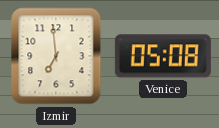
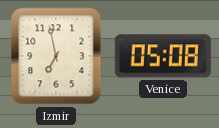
Izmir: 6:59 -> 6:58
